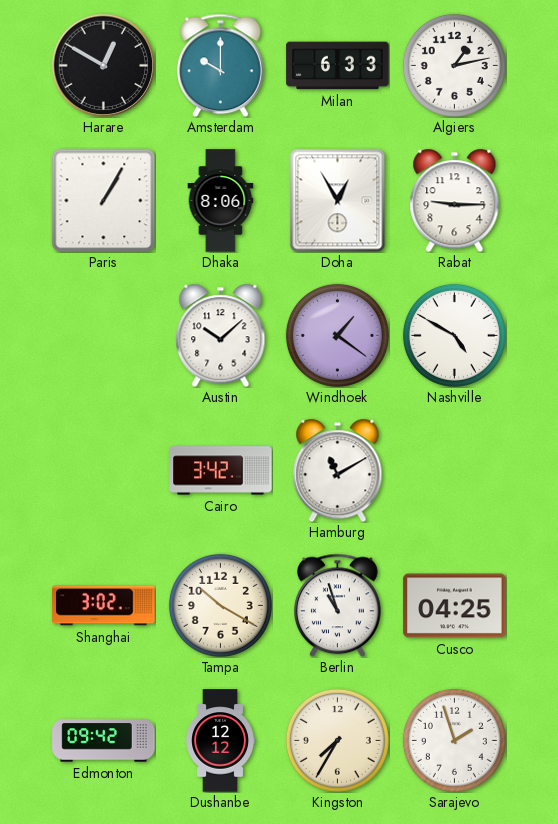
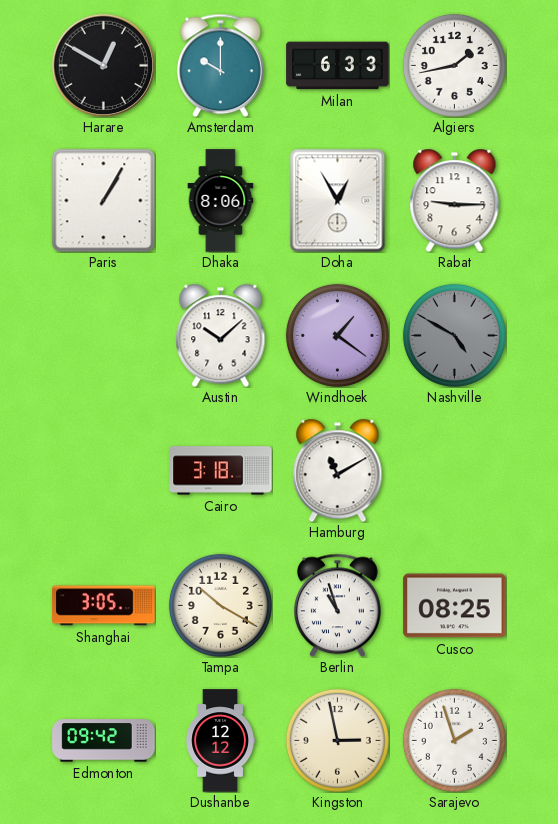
Algiers: 1:13 -> 1:43
Nashville dial: white -> grey
Cairo: 3:42 -> 3:18
Shanghai: 3:02 -> 3:05
Cusco: 04:25 -> 08:25
Kingston: 7:35 -> 2:58
